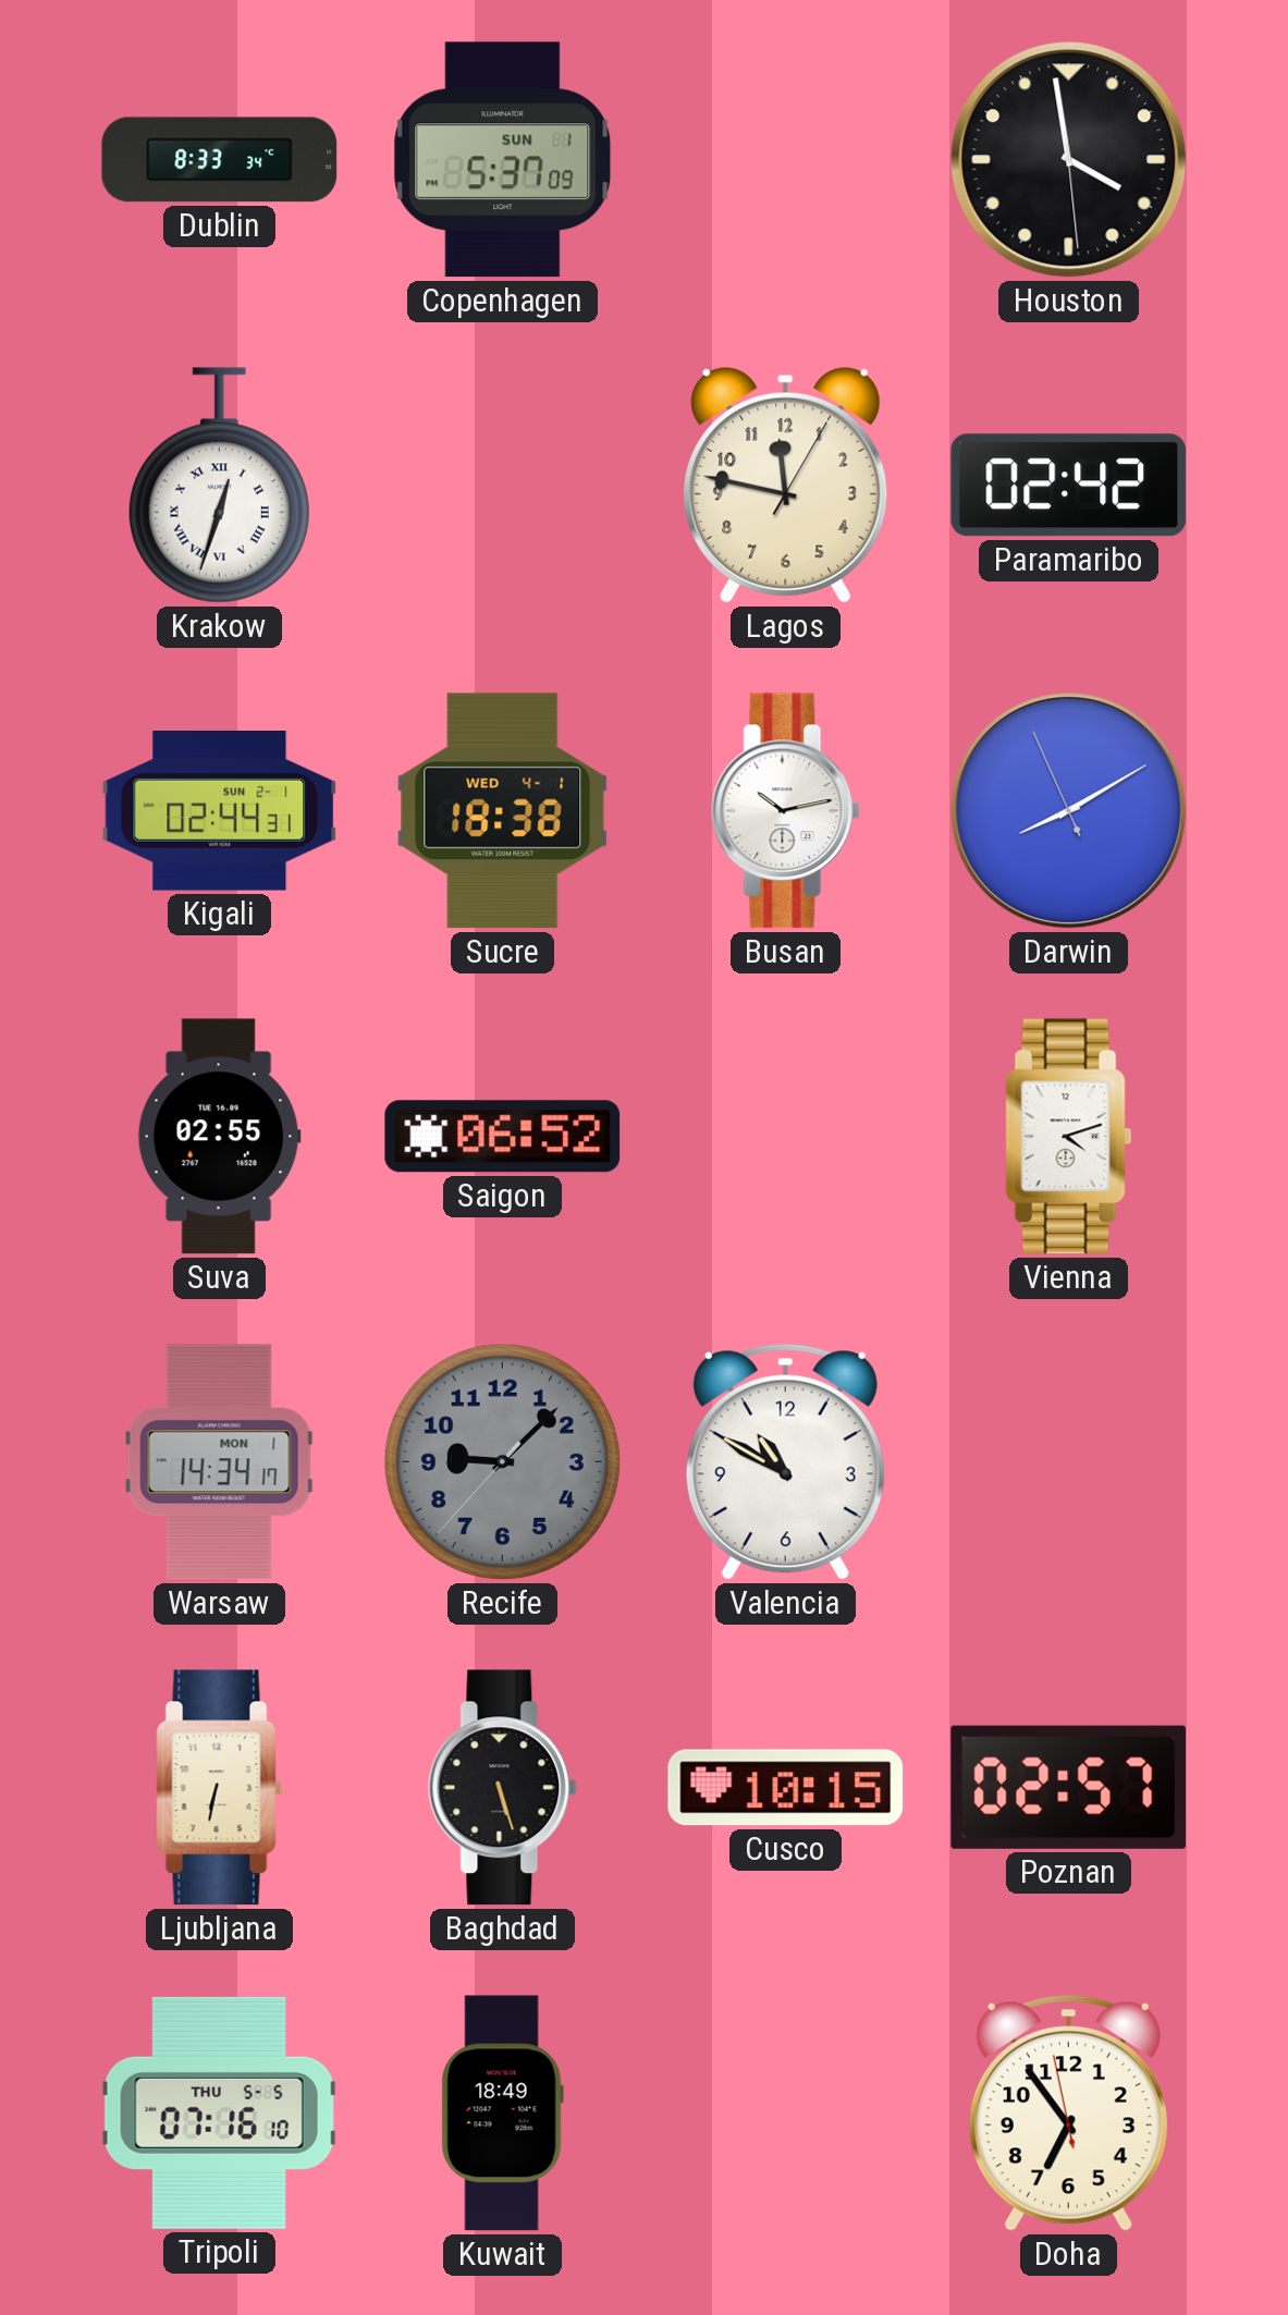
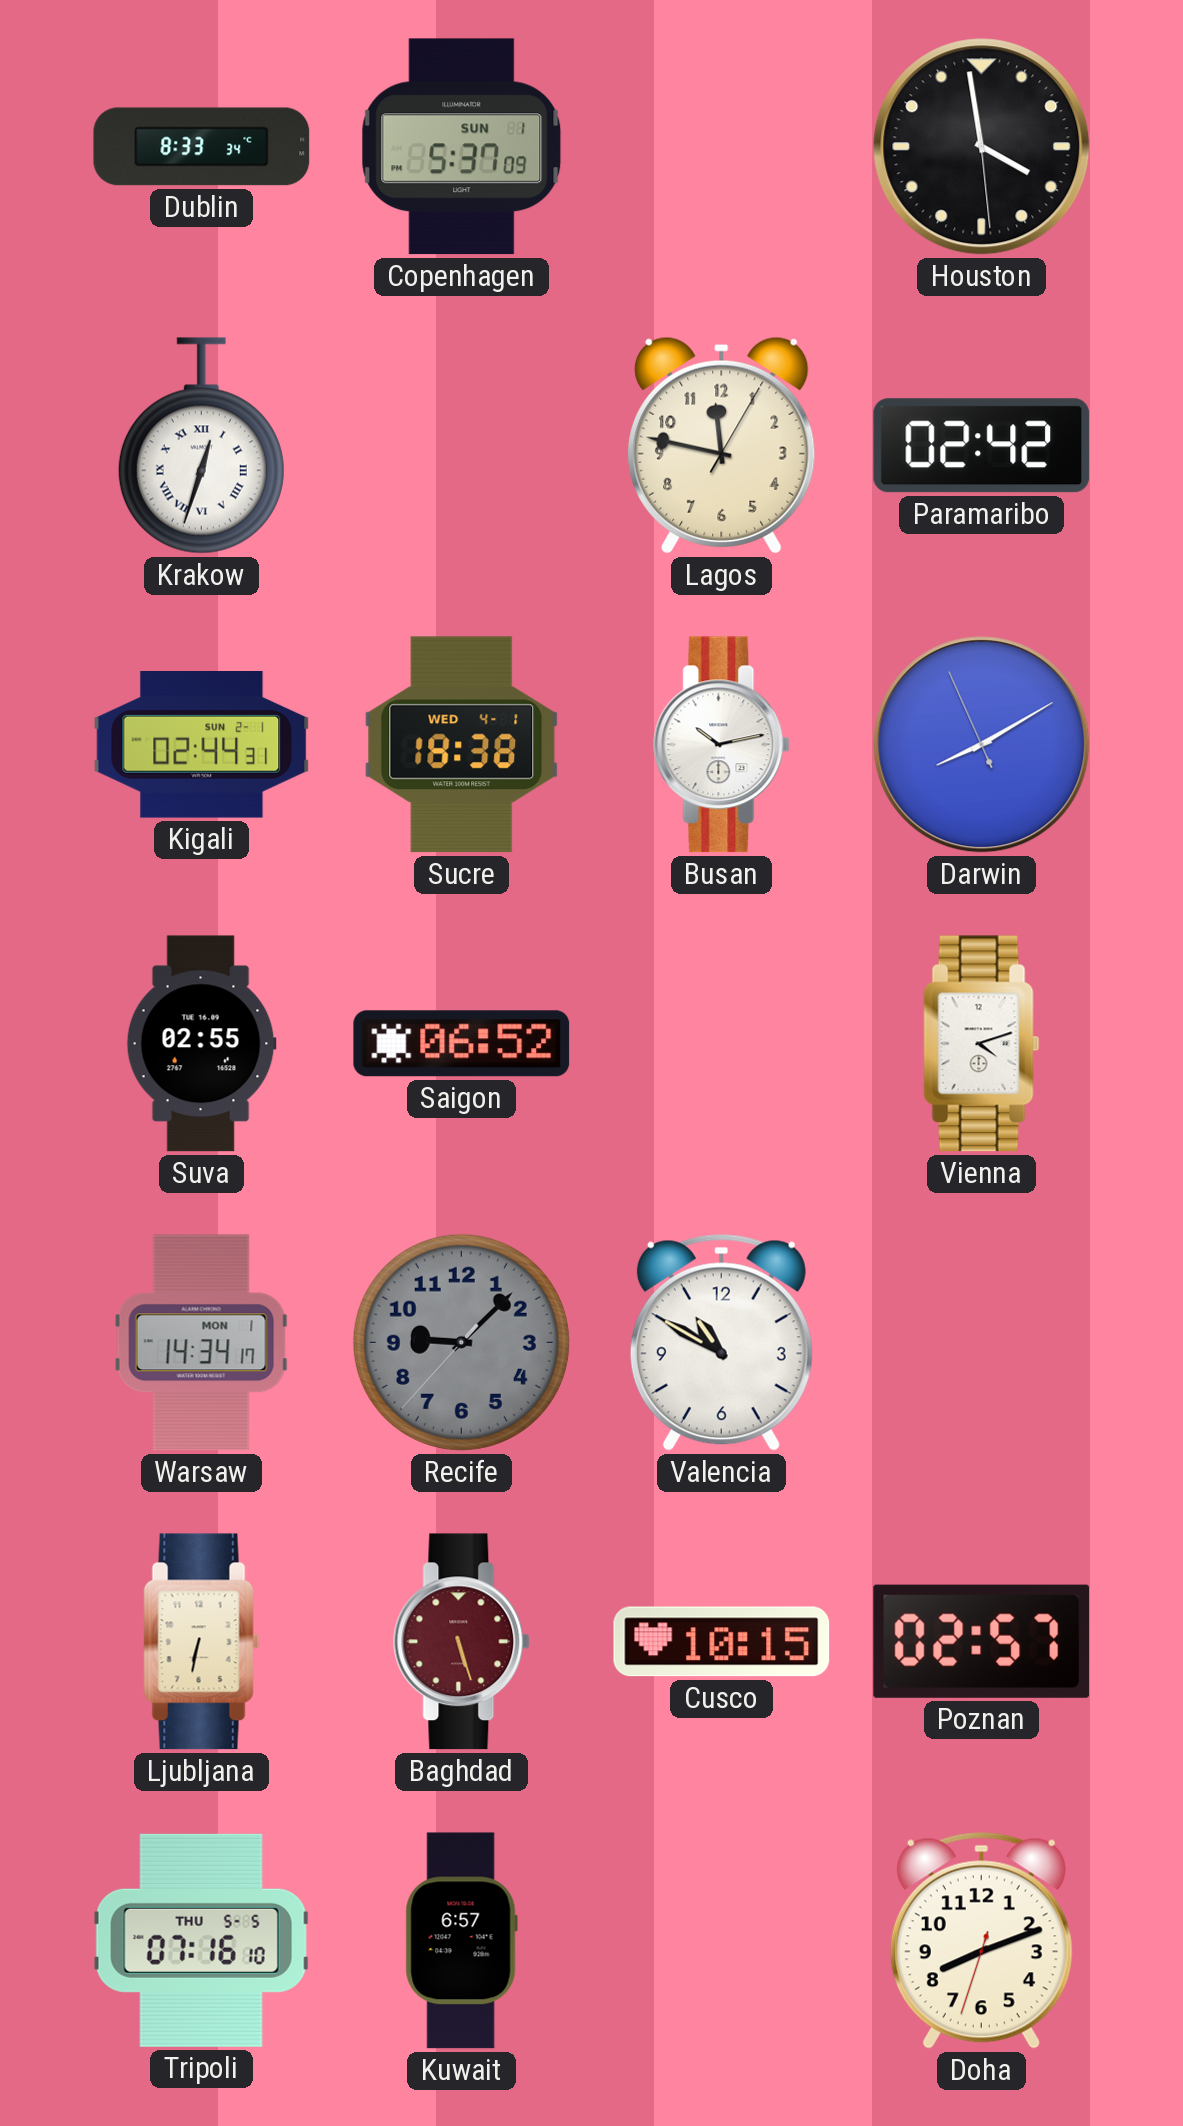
Baghdad dial: black -> burgundy
Kuwait: 18:49 -> 6:57
Doha: 6:53 -> 8:11
